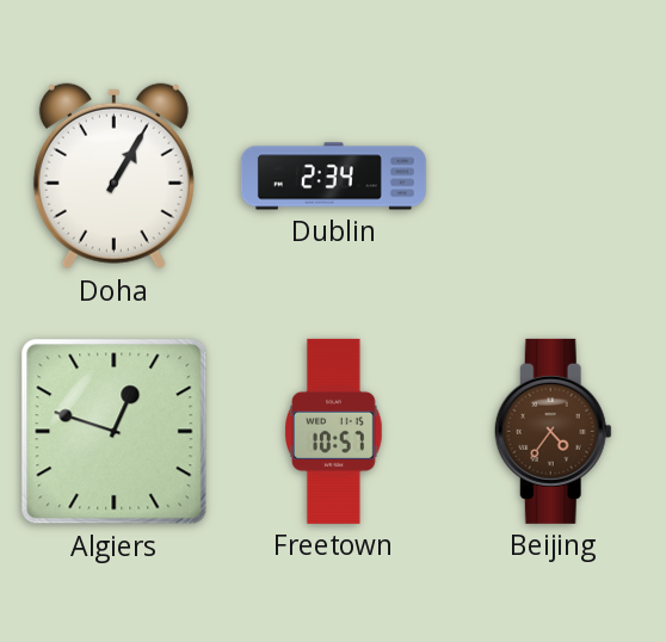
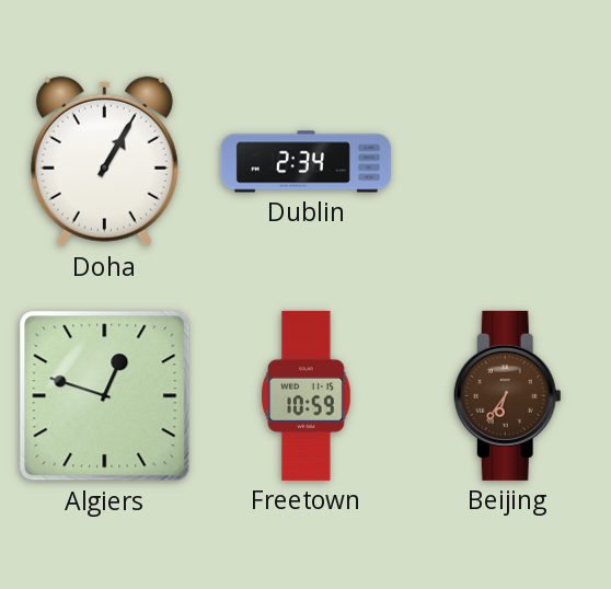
Freetown: 10:57 -> 10:59
Beijing: 4:36 -> 6:36
